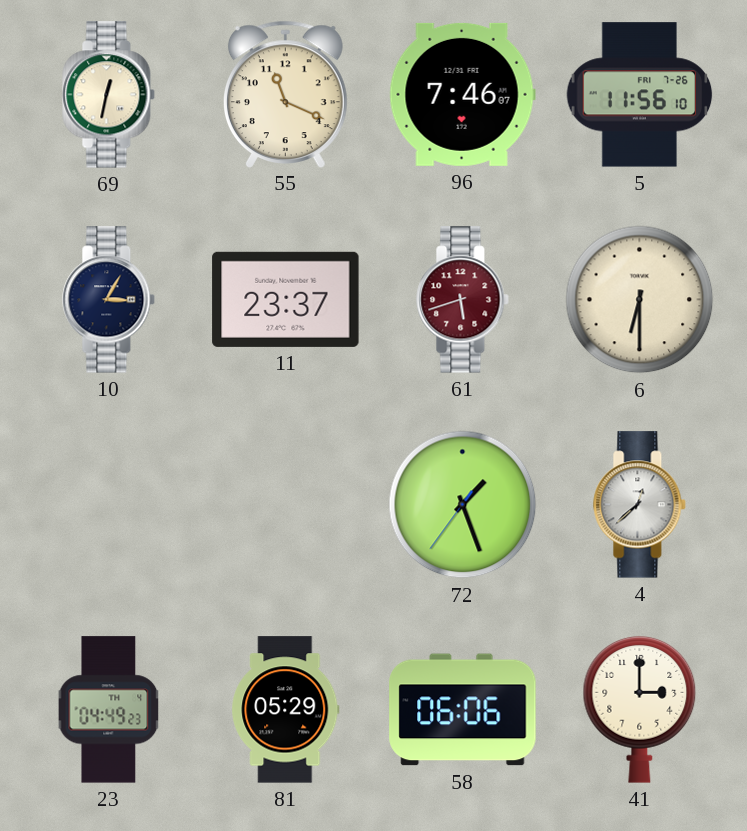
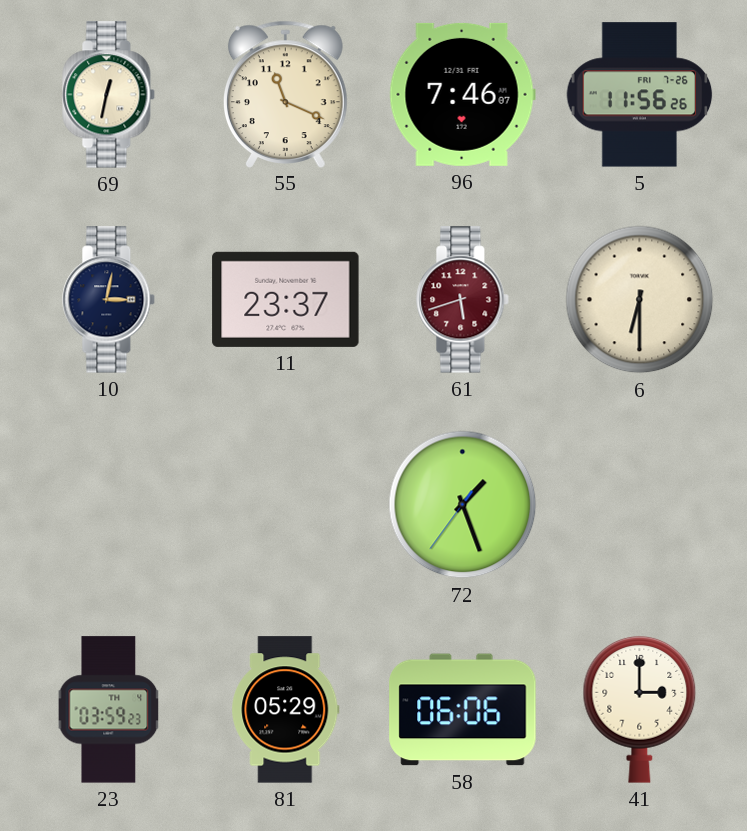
5: 11:56:10 -> 11:56:26
10: 3:05 -> 3:02
4: 12:38 -> none
23: 04:49 -> 03:59
